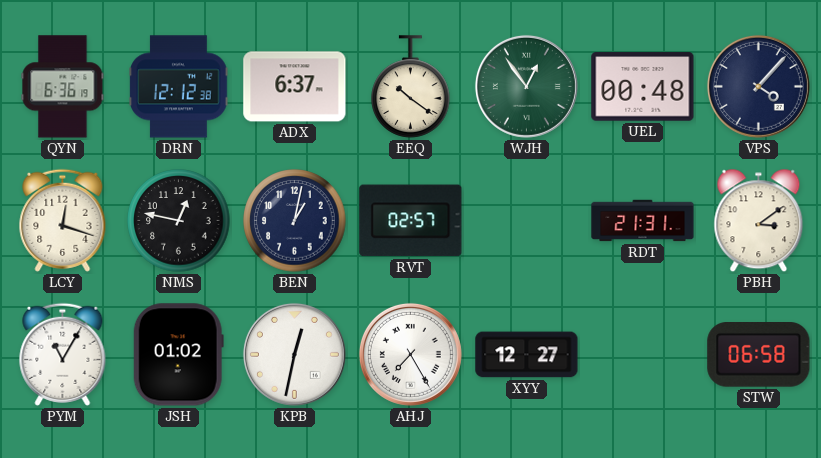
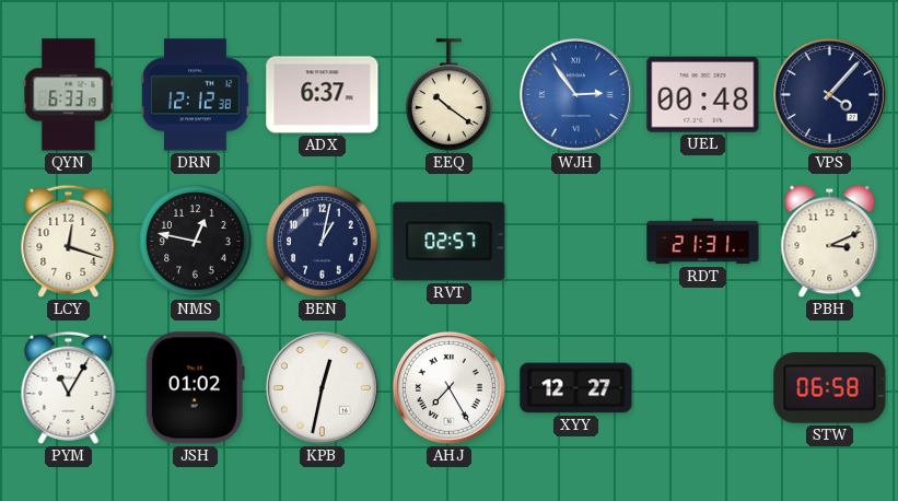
QYN: 6:36 -> 6:33
WJH: 12:54 -> 2:54
WJH dial: green -> blue
PBH: 3:09 -> 3:11
